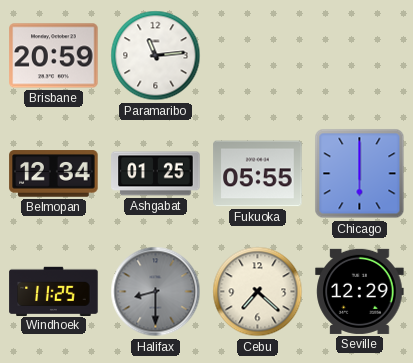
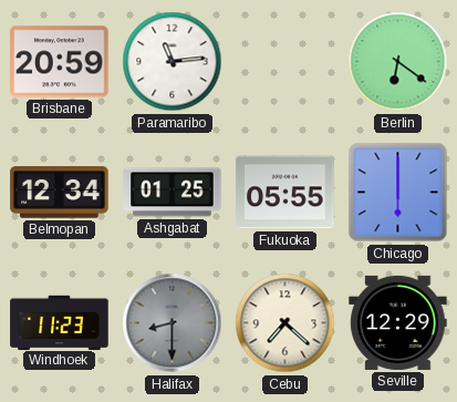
Berlin: none -> 6:21
Windhoek: 11:25 -> 11:23
